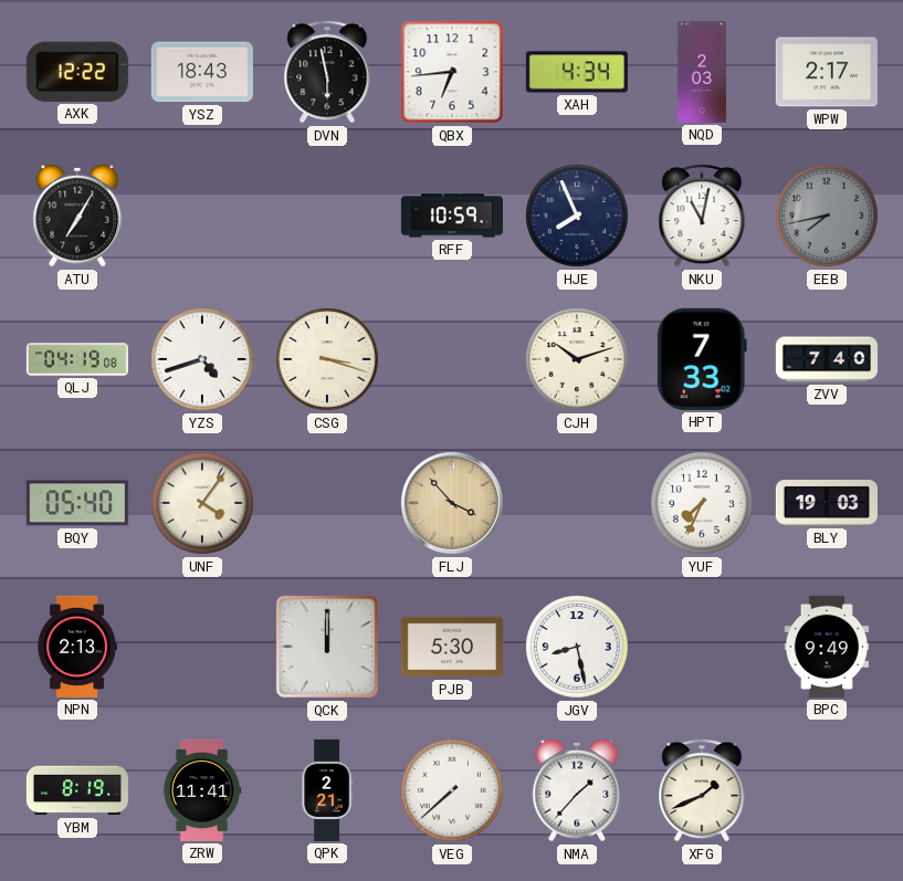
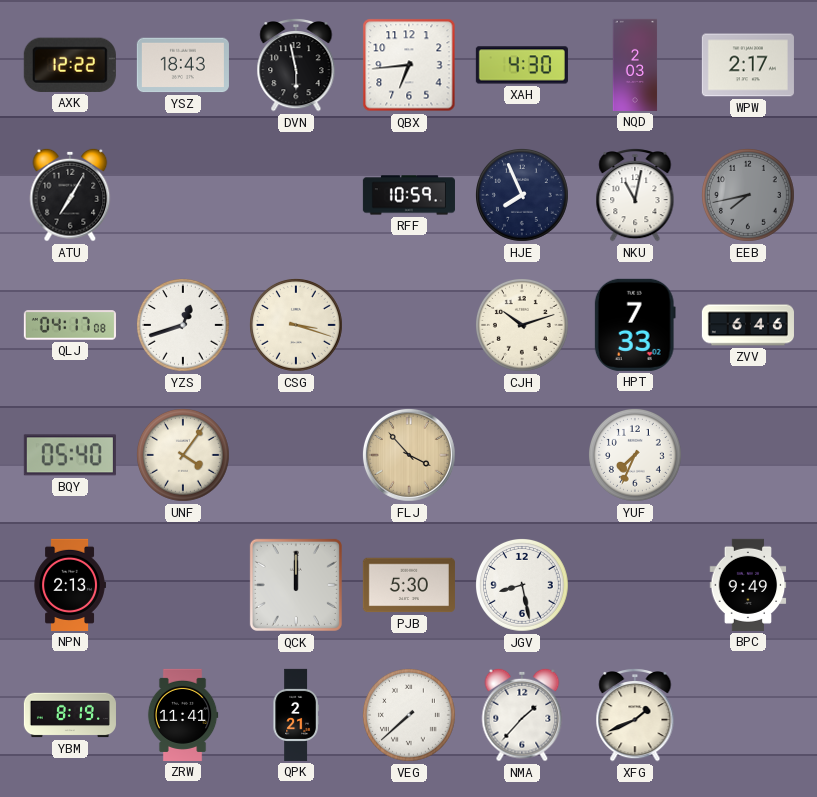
XAH: 4:34 -> 4:30
QLJ: 04:19 -> 04:17
YZS: 4:42 -> 12:42
ZVV: 7:40 -> 6:46
BLY: 19:03 -> none
